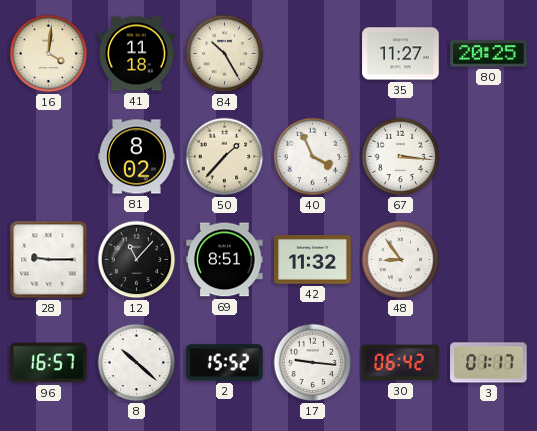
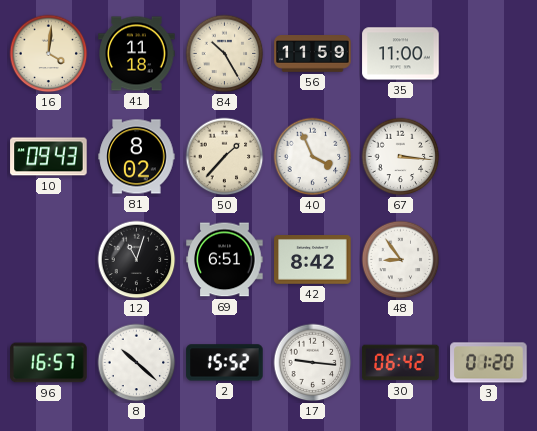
56: none -> 11:59
35: 11:27 -> 11:00
80: 20:25 -> none
10: none -> 09:43
28: 9:15 -> none
12: 11:07 -> 11:03
69: 8:51 -> 6:51
42: 11:32 -> 8:42
3: 01:17 -> 01:20
